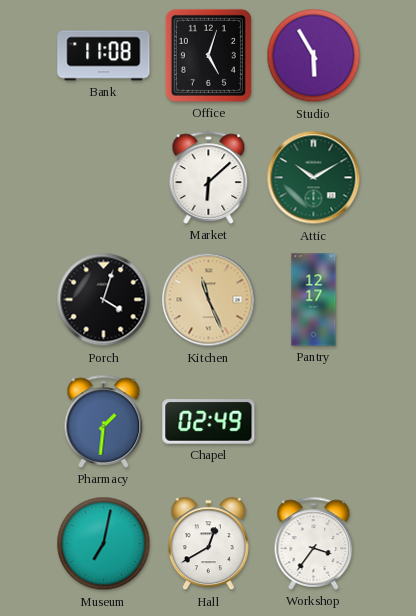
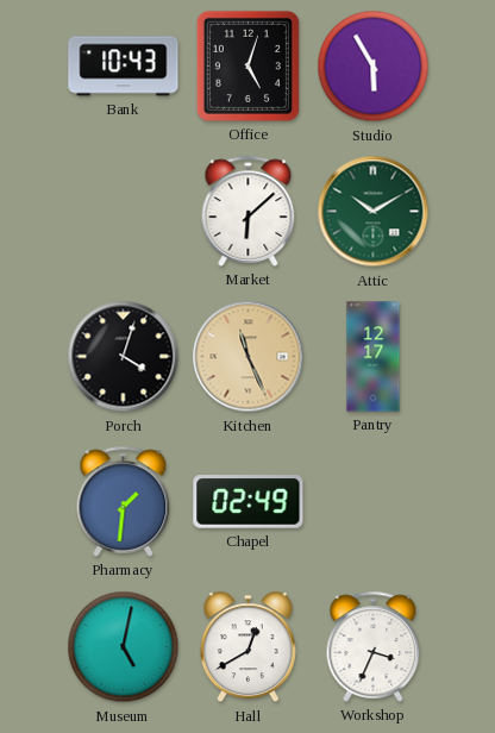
Bank: 11:08 -> 10:43
Museum: 7:02 -> 5:02
Workshop: 3:36 -> 3:34
